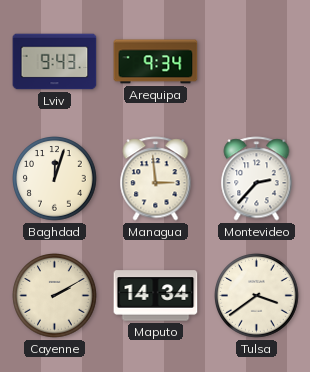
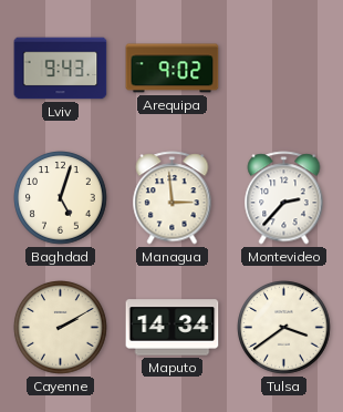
Arequipa: 9:34 -> 9:02
Baghdad: 12:03 -> 5:03
